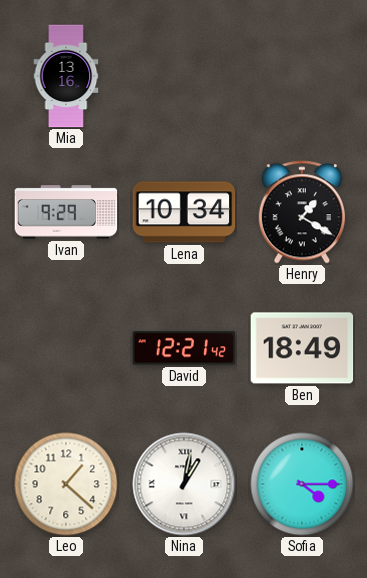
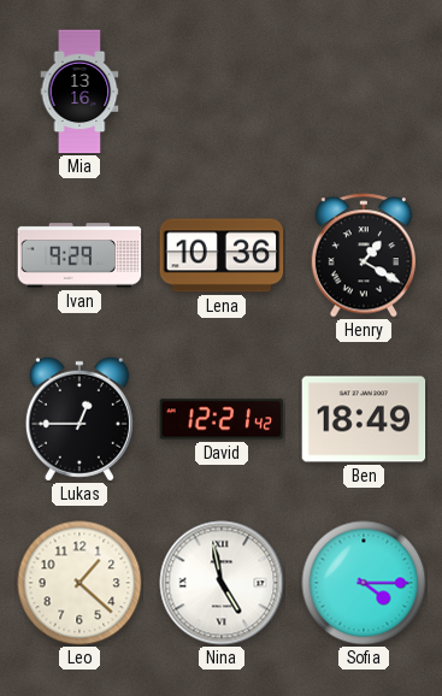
Lena: 10:34 -> 10:36
Lukas: none -> 12:45
Nina: 1:02 -> 4:58
